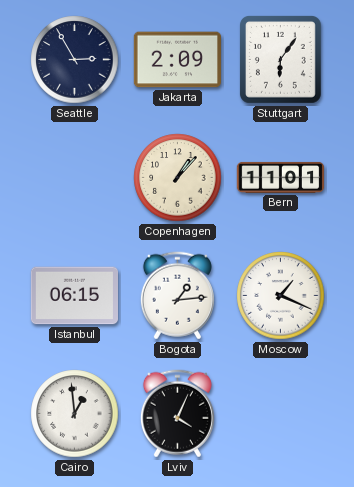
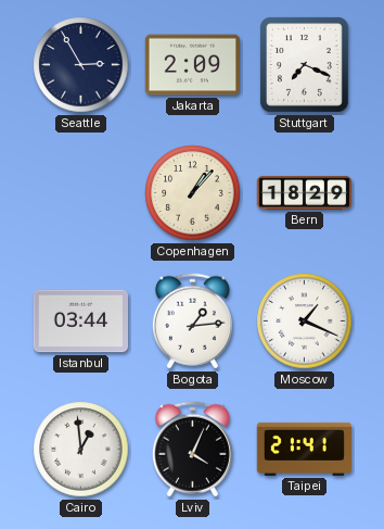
Stuttgart: 6:06 -> 7:19
Bern: 11:01 -> 18:29
Istanbul: 06:15 -> 03:44
Taipei: none -> 21:41
